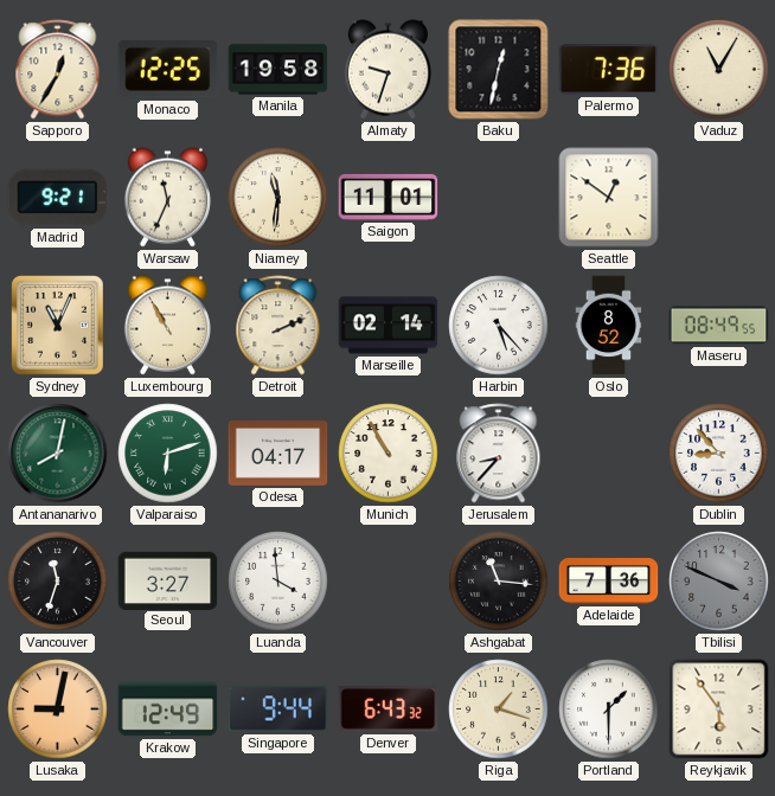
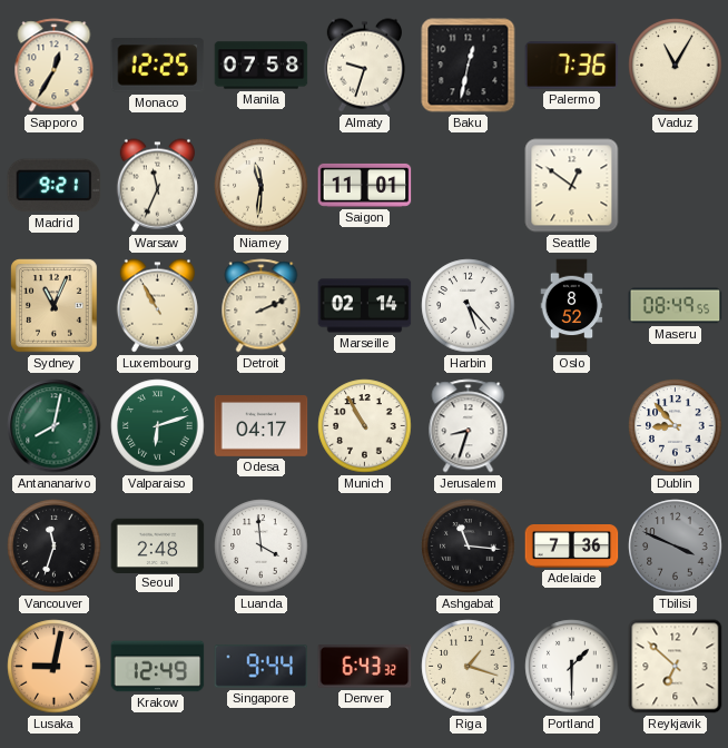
Manila: 19:58 -> 07:58
Jerusalem: 8:37 -> 8:33
Seoul: 3:27 -> 2:48
Reykjavik: 5:54 -> 6:52
